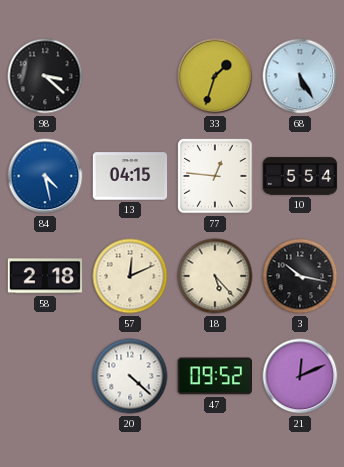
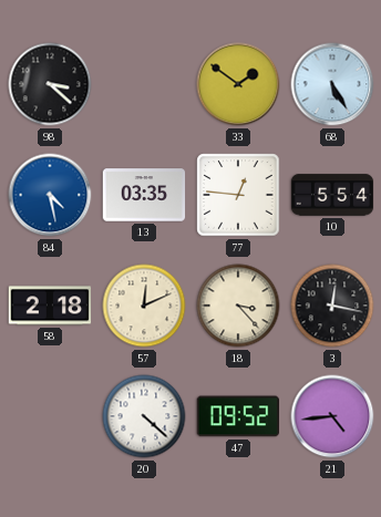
33: 1:33 -> 1:51
13: 04:15 -> 03:35
18: 5:23 -> 3:23
3: 10:17 -> 12:17
21: 12:11 -> 4:44
